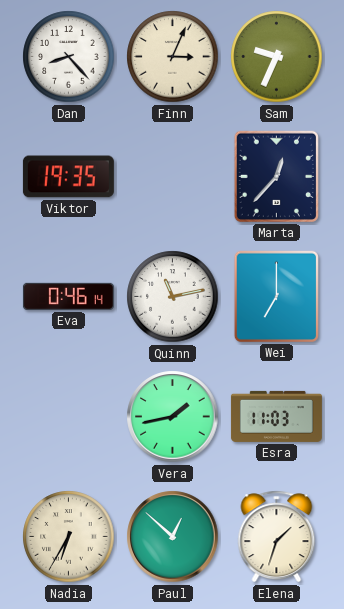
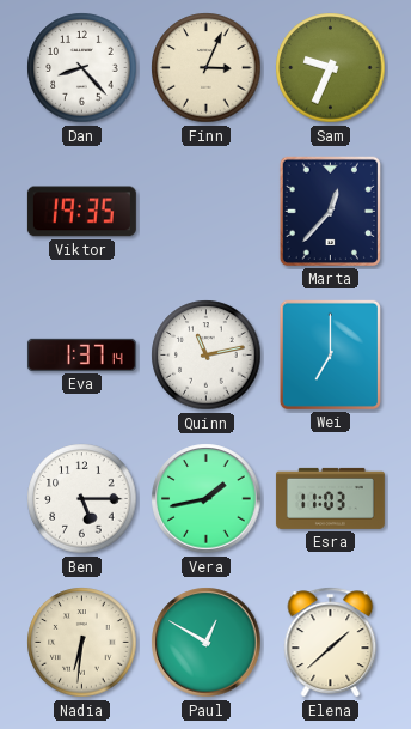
Eva: 0:46 -> 1:37
Ben: none -> 5:15
Nadia: 6:35 -> 6:31
Paul: 12:52 -> 12:50
Elena: 1:33 -> 1:38
